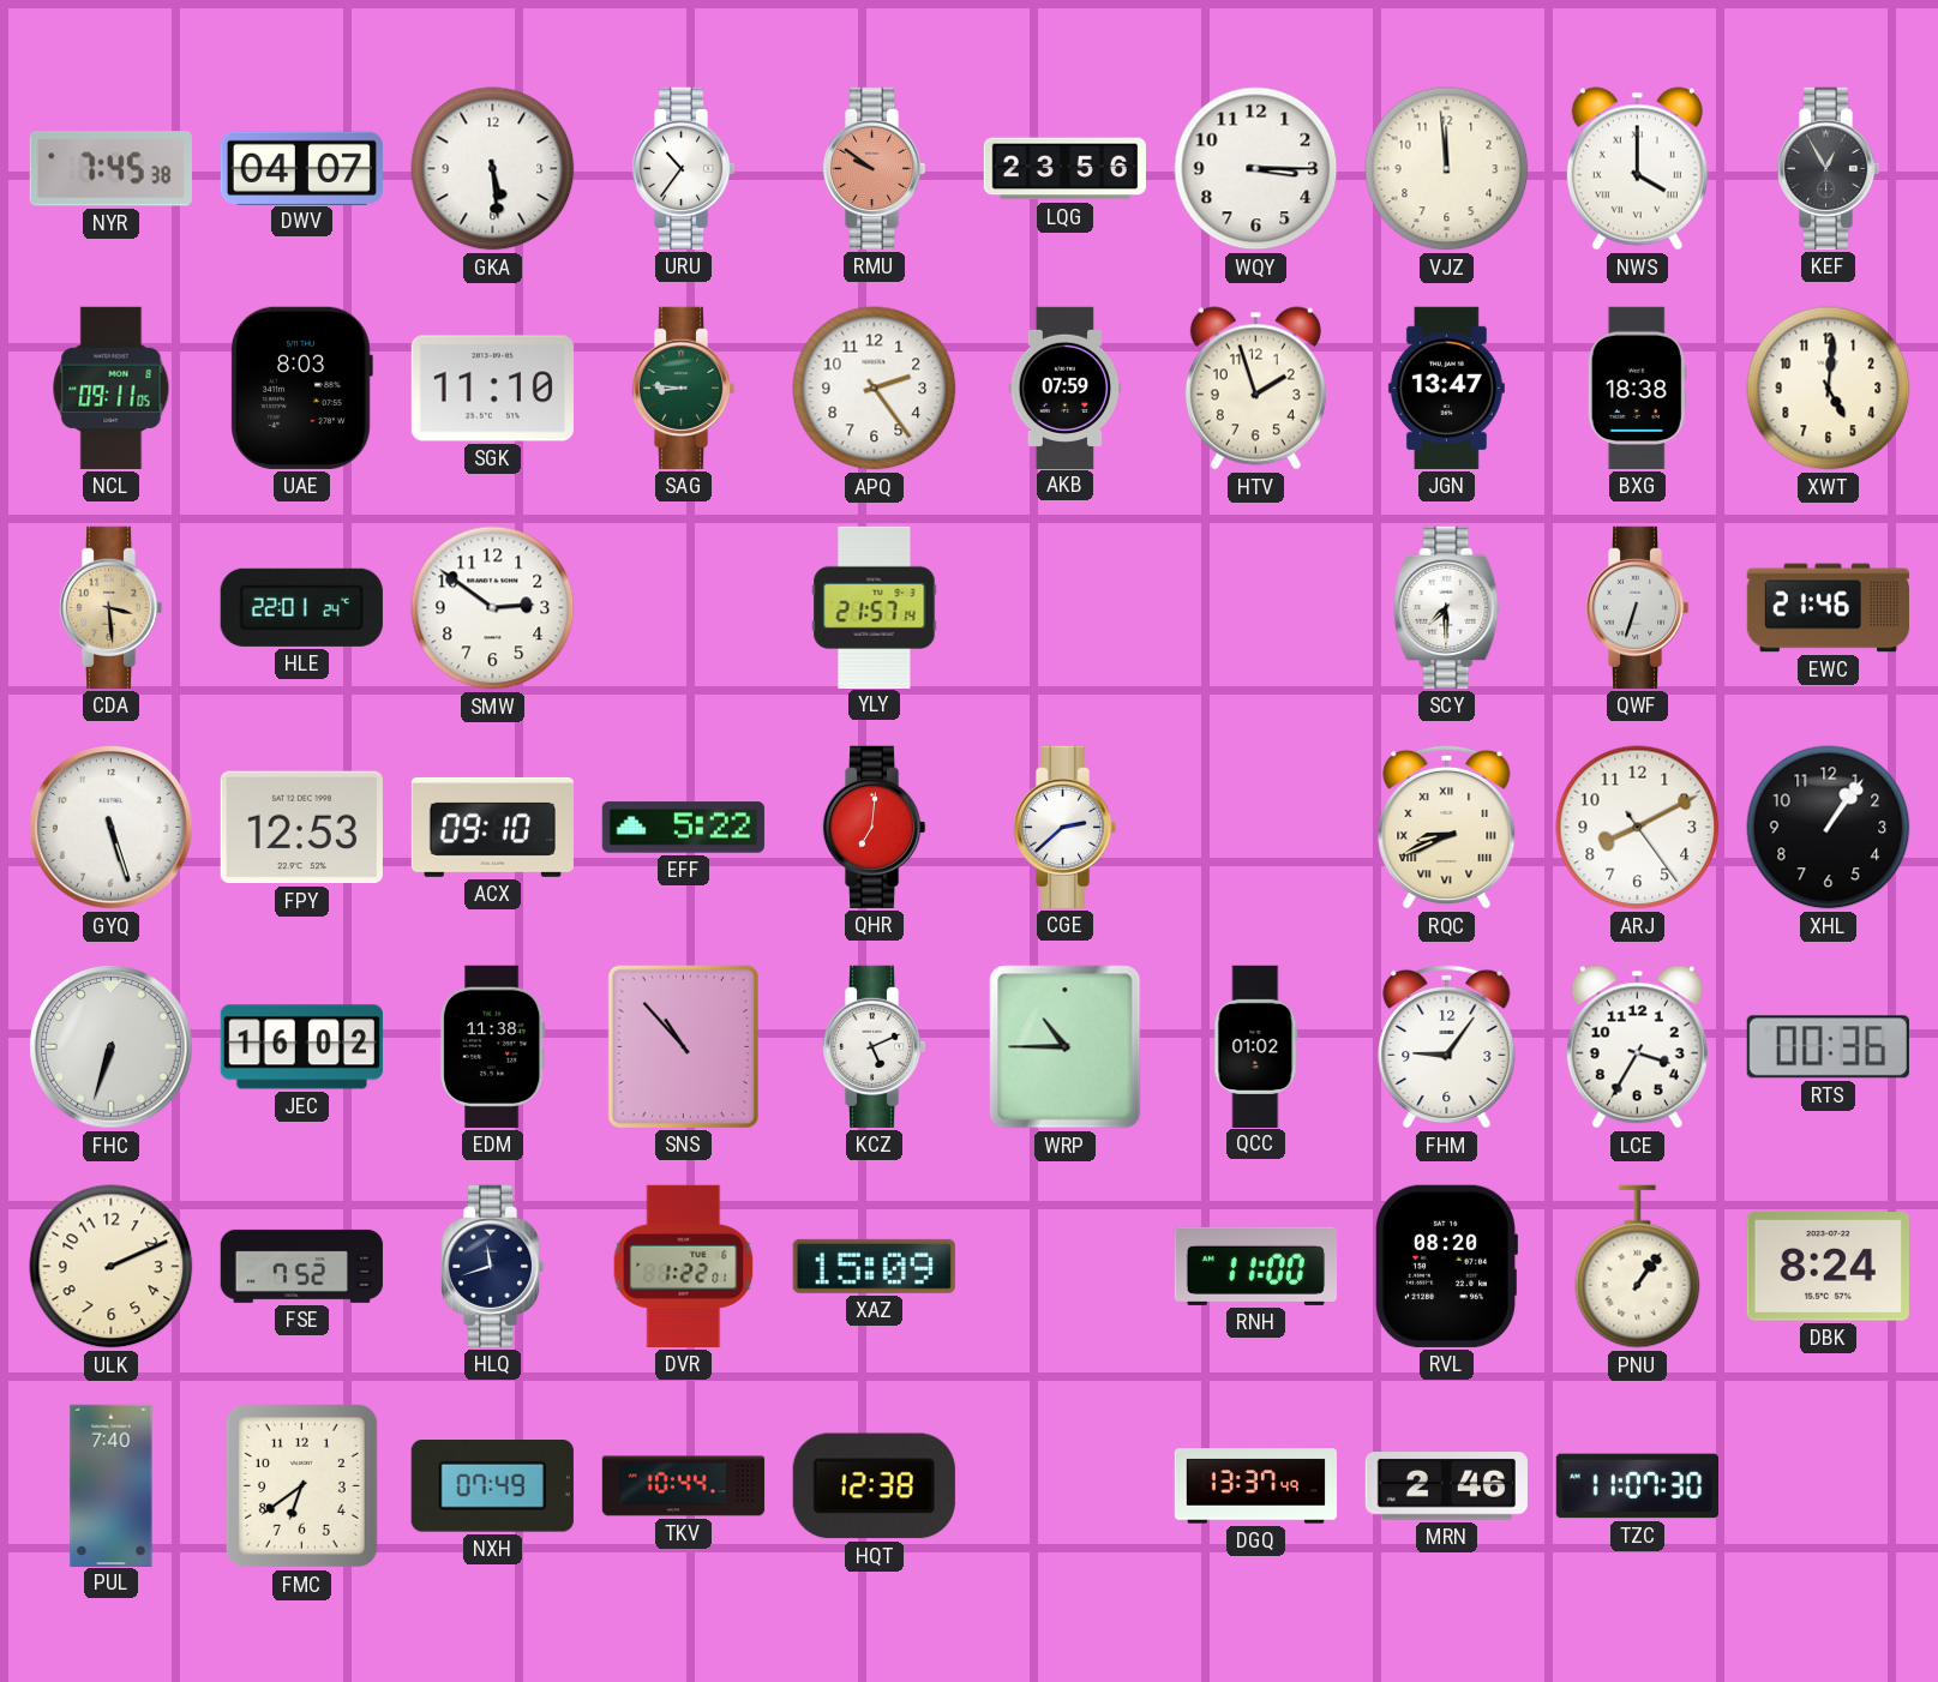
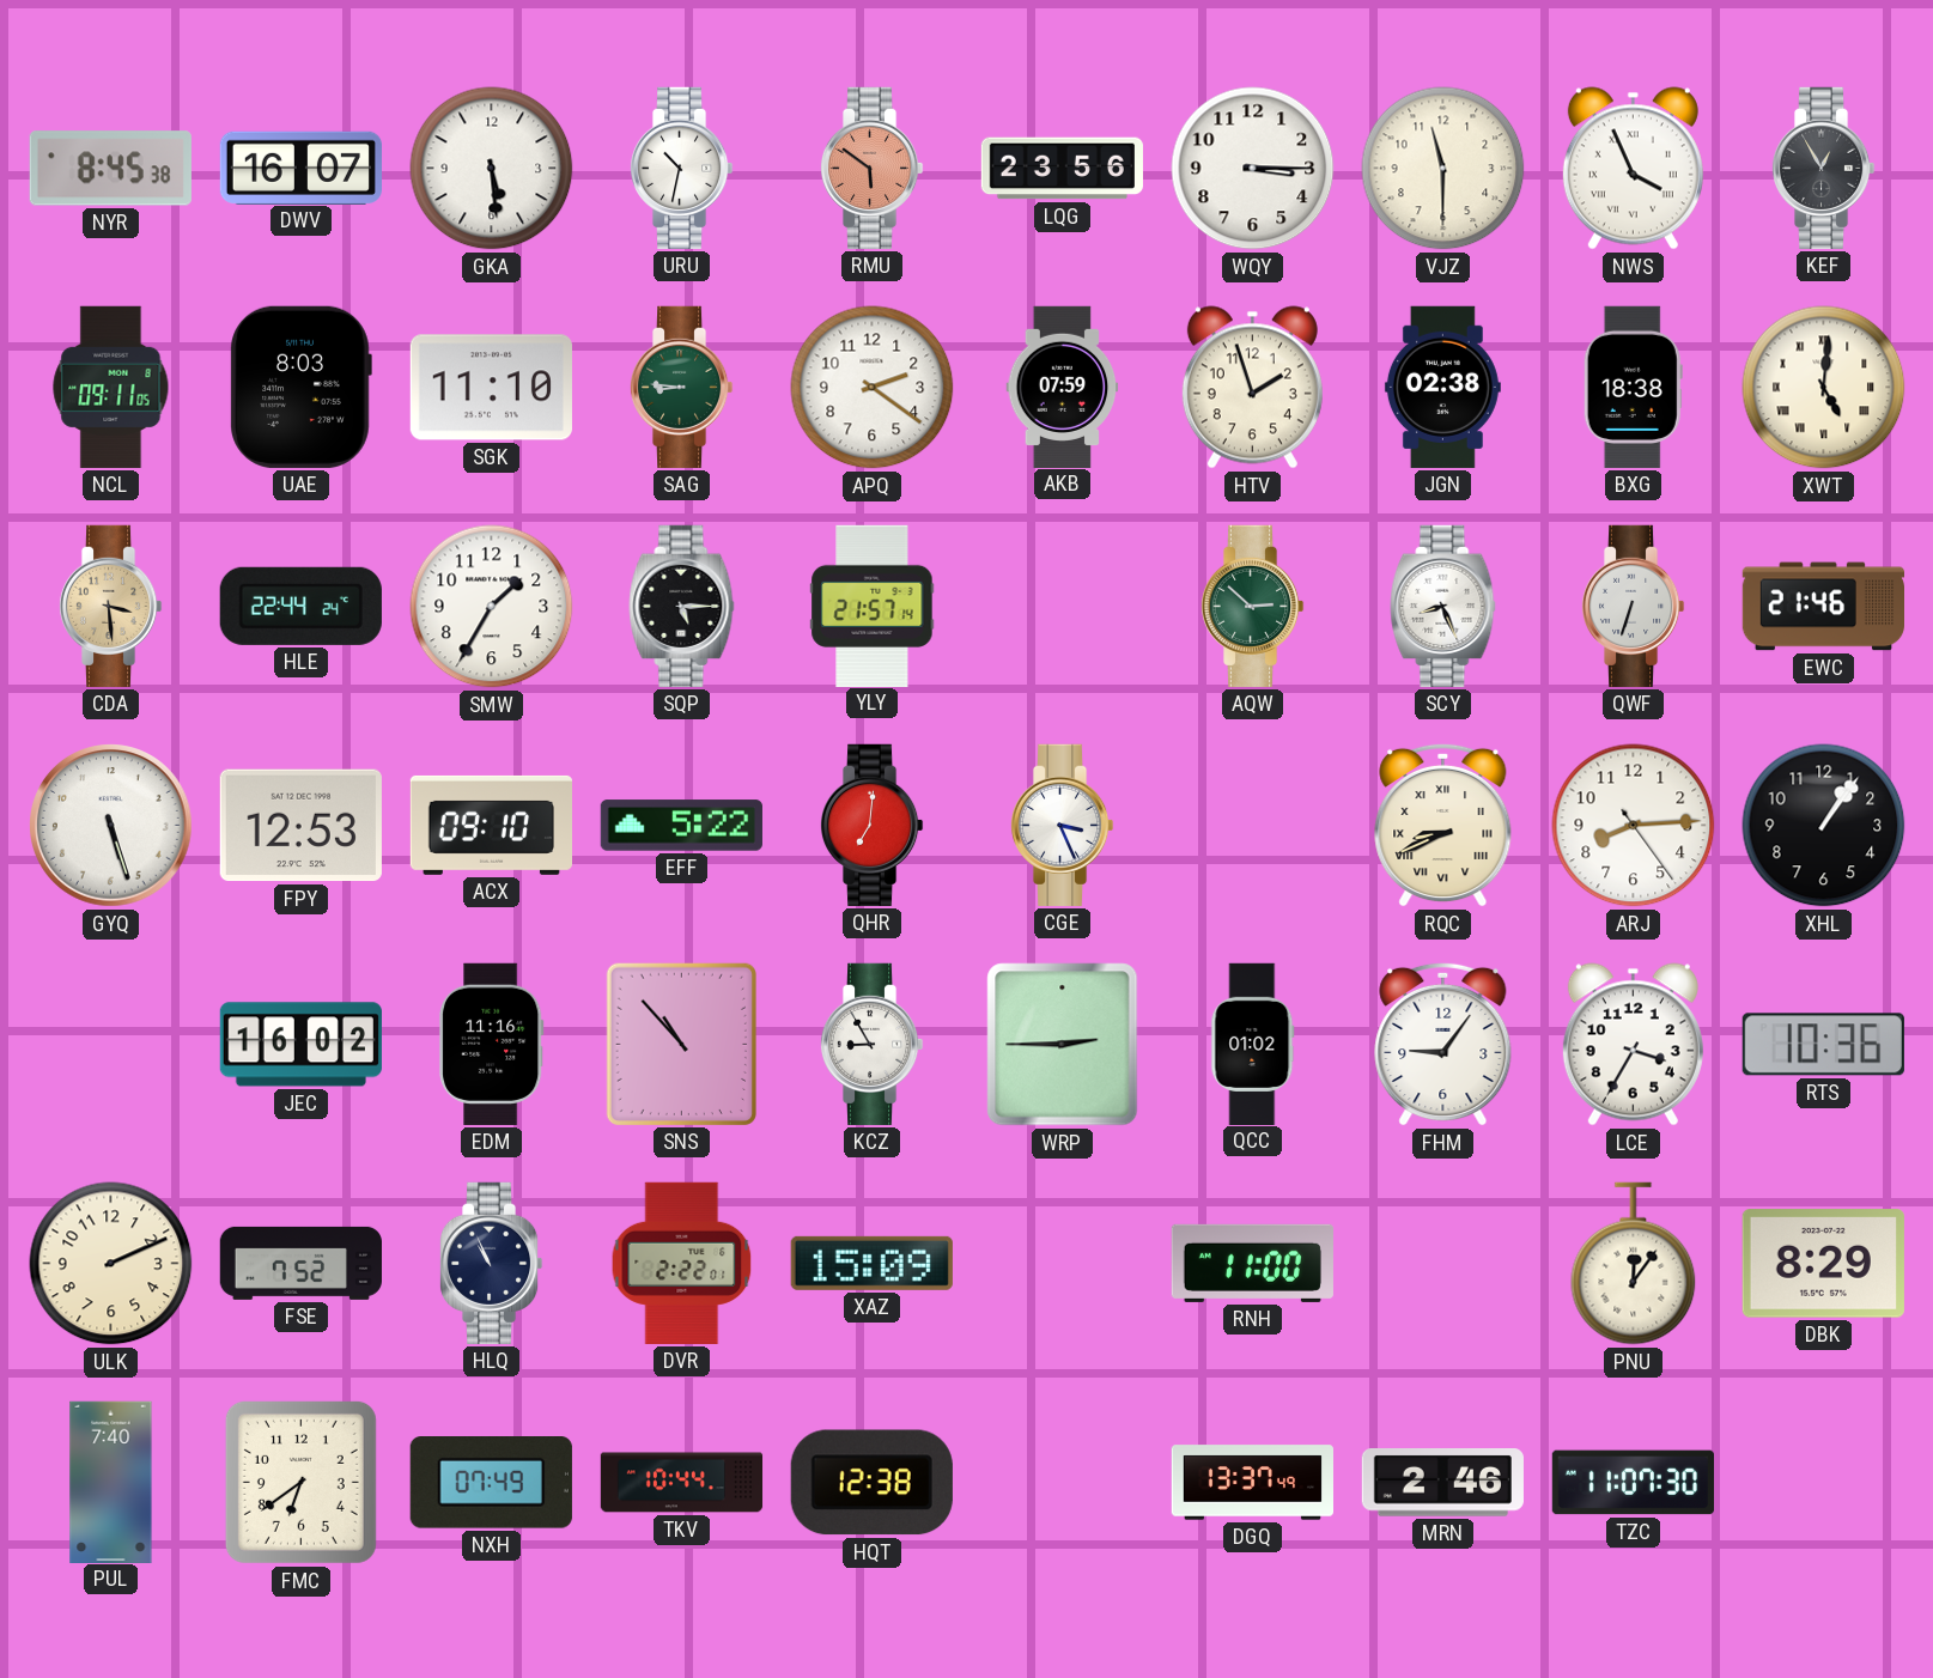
NYR: 7:45 -> 8:45
DWV: 04:07 -> 16:07
URU: 10:36 -> 10:32
RMU: 9:51 -> 5:51
VJZ: 11:59 -> 11:30
NWS: 4:00 -> 3:56
APQ: 2:24 -> 2:21
JGN: 13:47 -> 02:38
XWT numerals: Arabic -> Roman
HLE: 22:01 -> 22:44
SMW: 2:51 -> 1:35
SQP: none -> 5:15
AQW: none -> 2:52
SCY: 7:30 -> 8:26
CGE: 2:38 -> 3:26
ARJ: 8:10 -> 8:14
FHC: 6:33 -> none
EDM: 11:38 -> 11:16
KCZ: 5:11 -> 8:55
WRP: 10:45 -> 2:45
RTS: 00:36 -> 10:36
HLQ: 11:42 -> 10:56
DVR: 1:22 -> 2:22
RVL: 08:20 -> none
PNU: 1:06 -> 12:06
DBK: 8:24 -> 8:29
